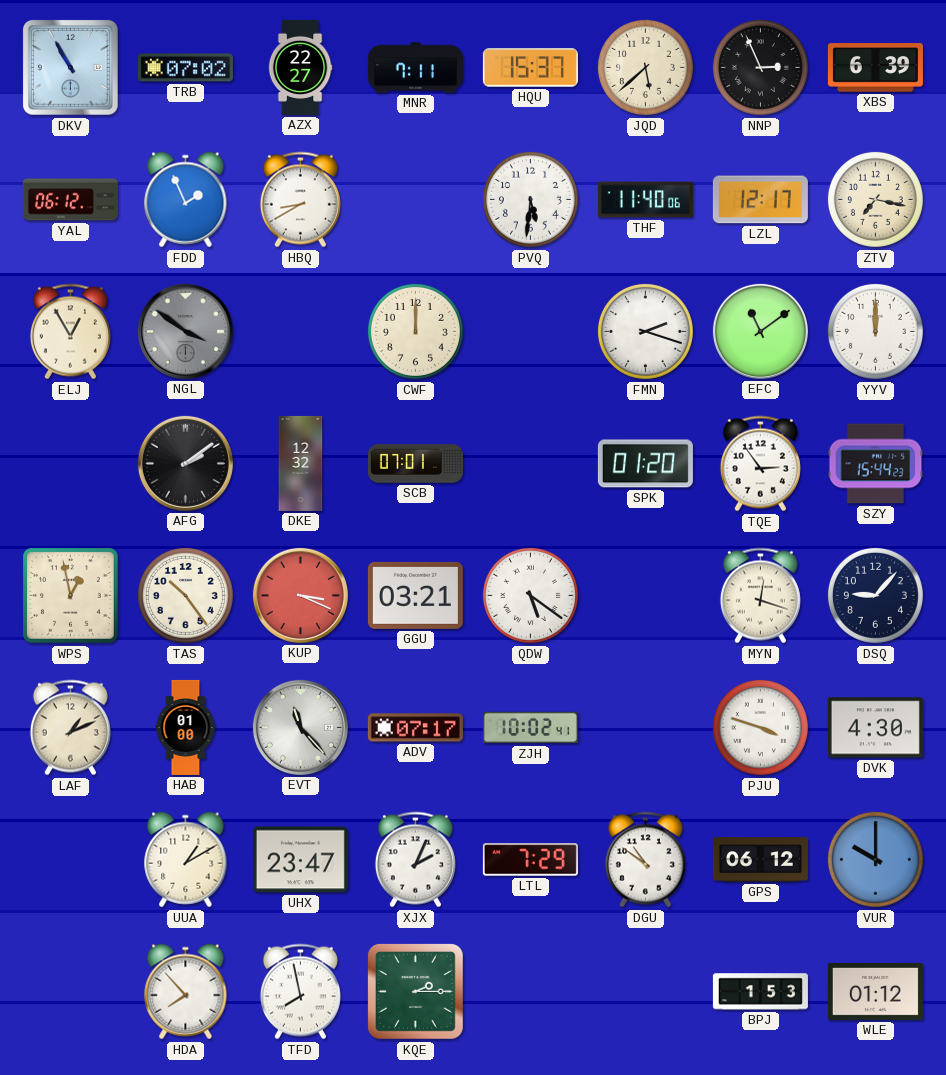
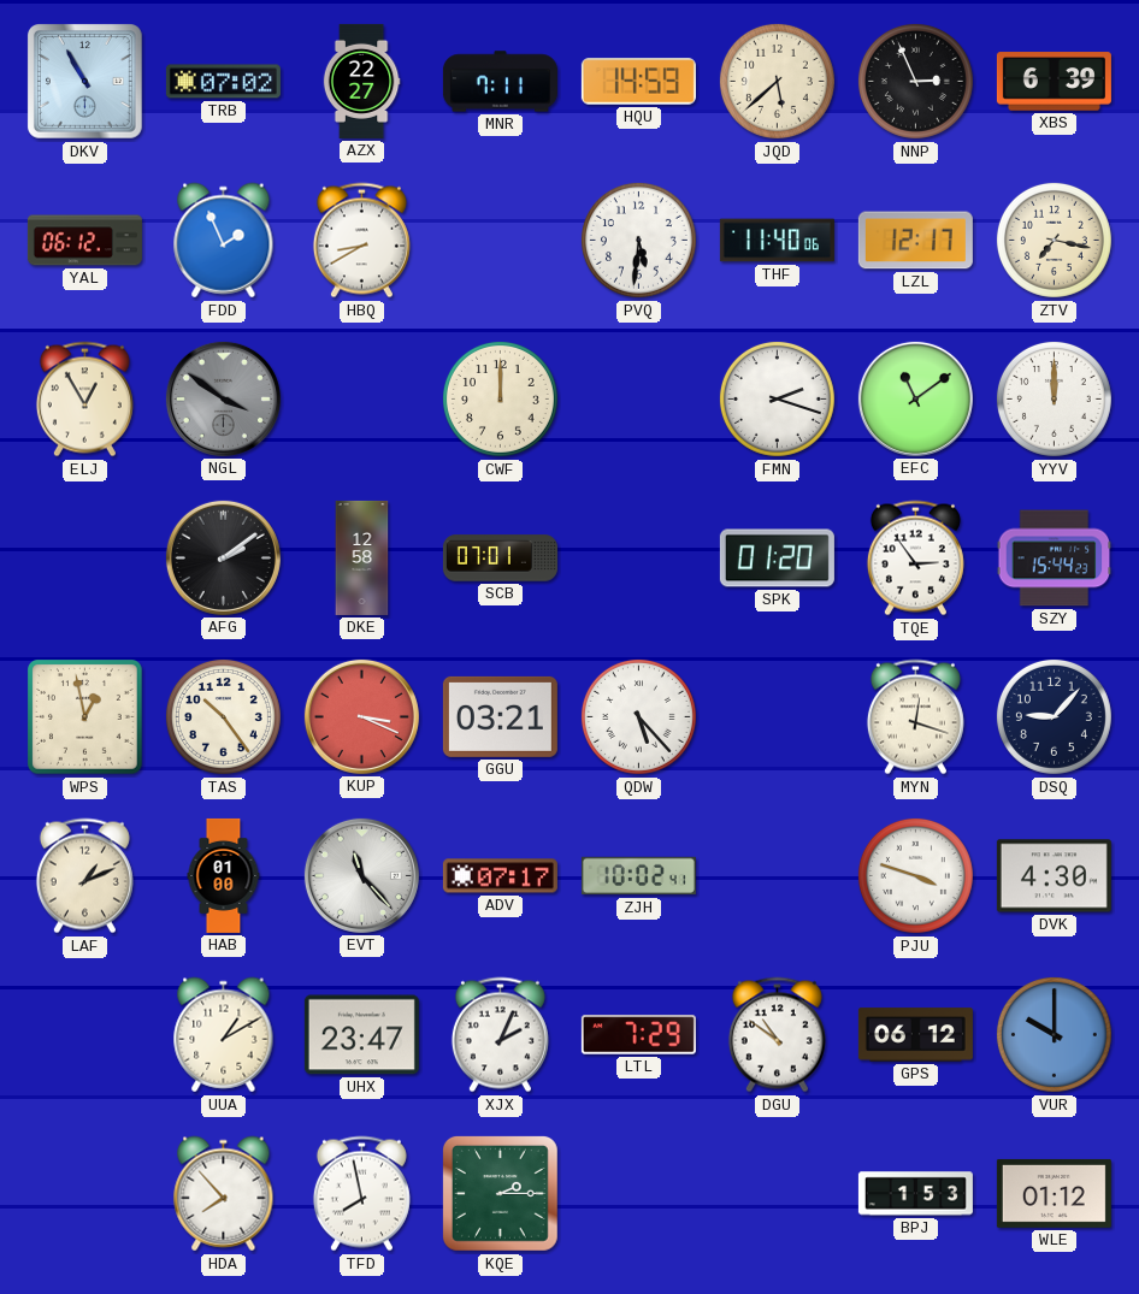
HQU: 15:37 -> 14:59
DKE: 12:32 -> 12:58
QDW: 5:21 -> 5:23
